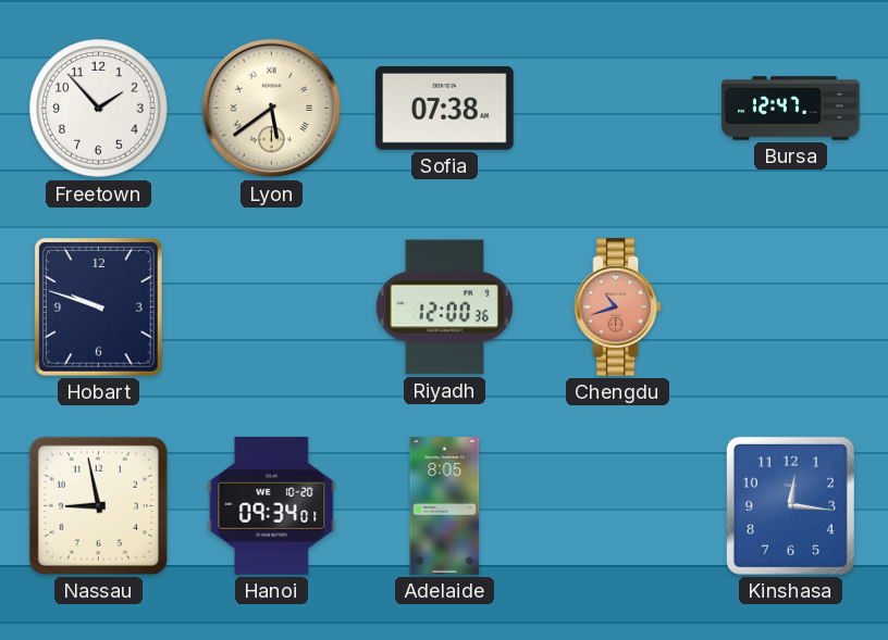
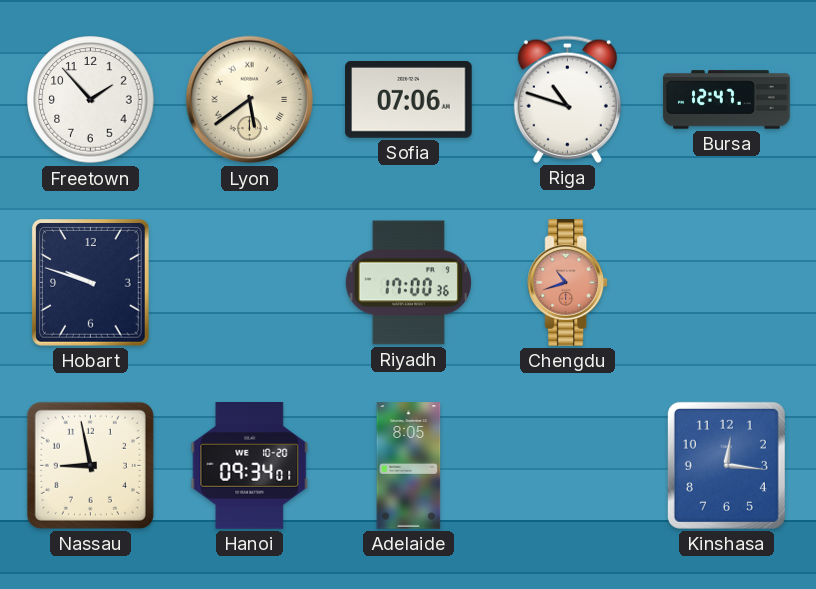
Sofia: 07:38 -> 07:06
Riga: none -> 10:48
Riyadh: 12:00 -> 17:00
